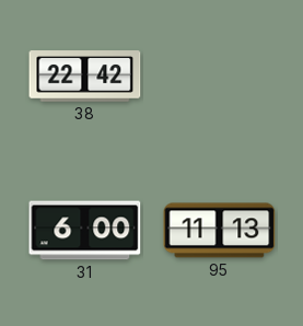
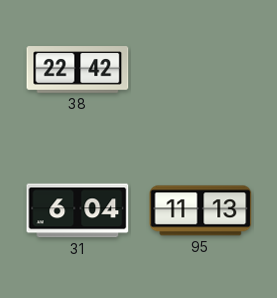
31: 6:00 -> 6:04
